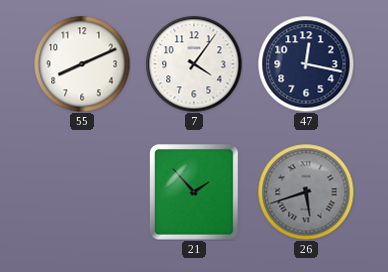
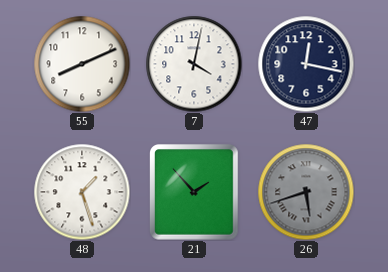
7: 4:06 -> 4:02
48: none -> 1:27
